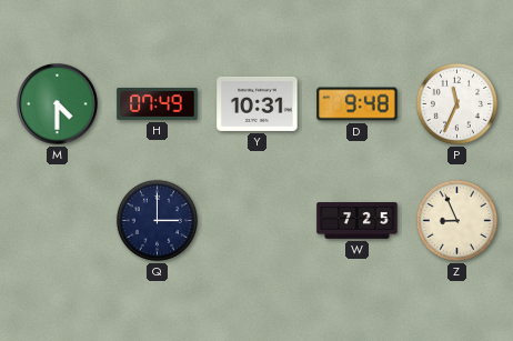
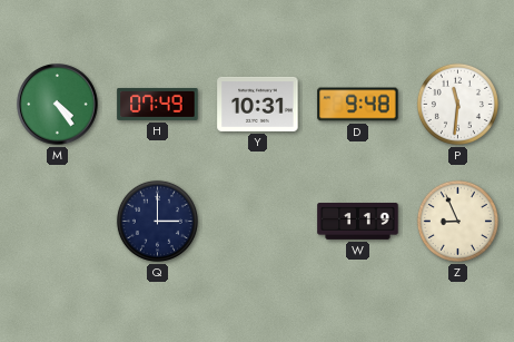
M: 4:30 -> 4:24
P: 11:34 -> 11:31
W: 7:25 -> 1:19
